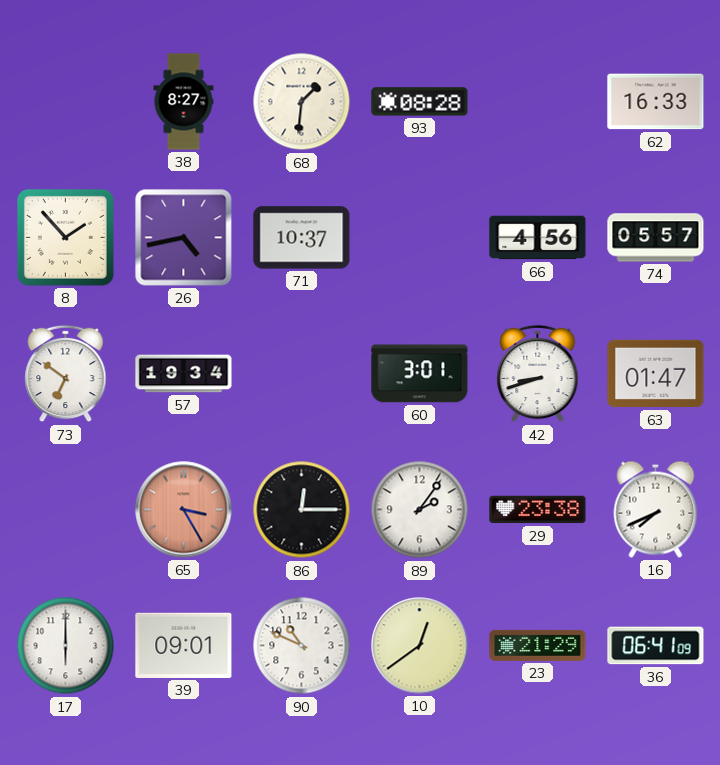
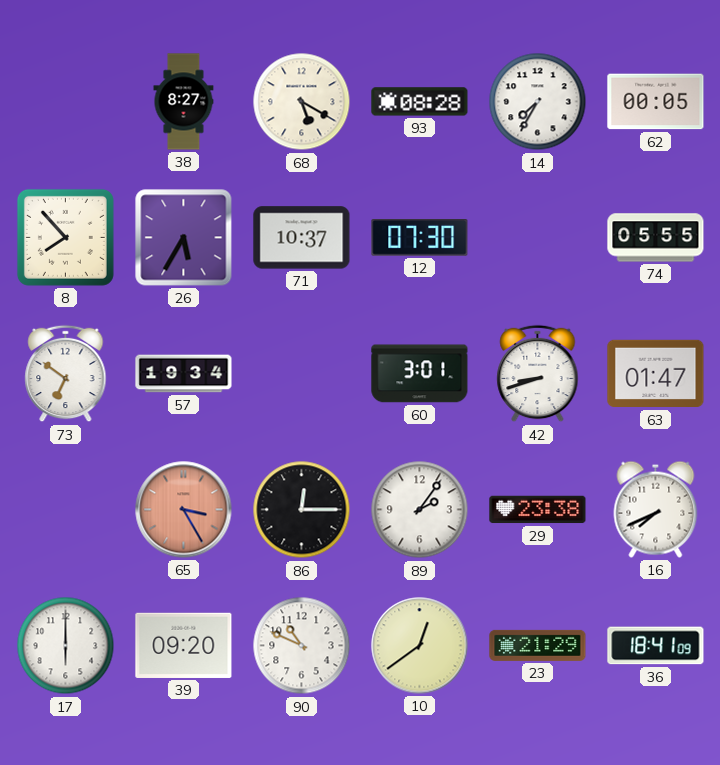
68: 1:31 -> 5:20
14: none -> 7:35
62: 16:33 -> 00:05
8: 1:53 -> 7:53
26: 4:43 -> 5:35
12: none -> 07:30
66: 4:56 -> none
74: 05:57 -> 05:55
39: 09:01 -> 09:20
36: 06:41 -> 18:41
